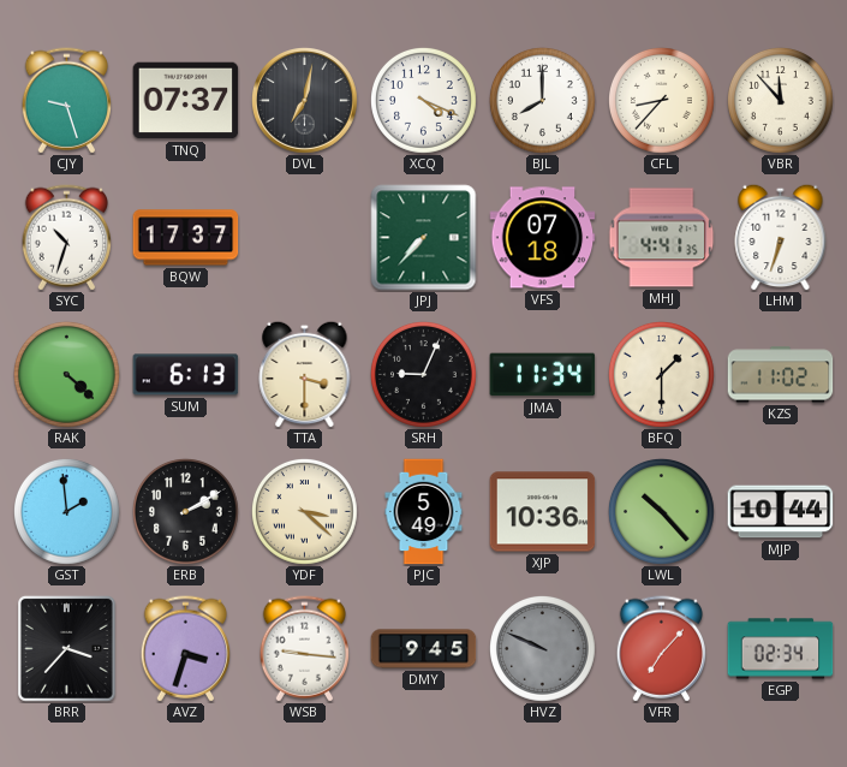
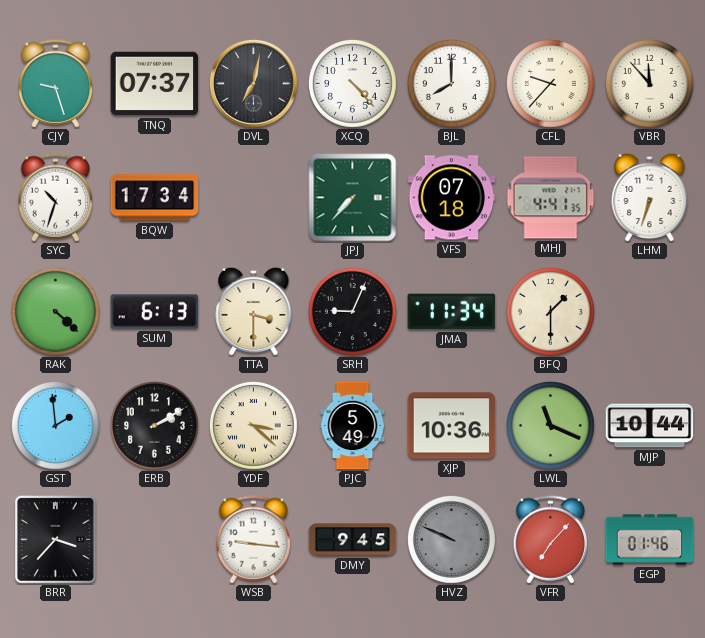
XCQ: 4:19 -> 4:23
CFL: 8:37 -> 9:37
BQW: 17:37 -> 17:34
KZS: 11:02 -> none
LWL: 10:23 -> 11:19
AVZ: 3:33 -> none
EGP: 02:34 -> 01:46
